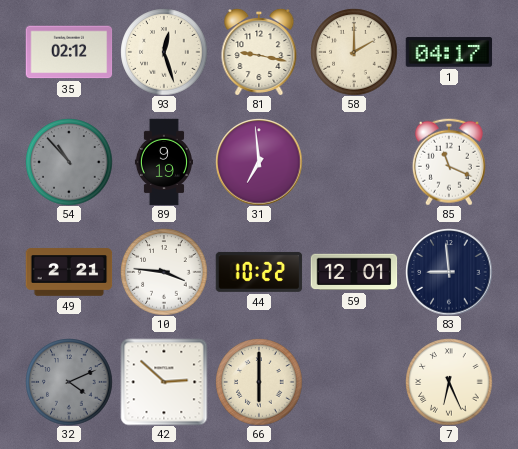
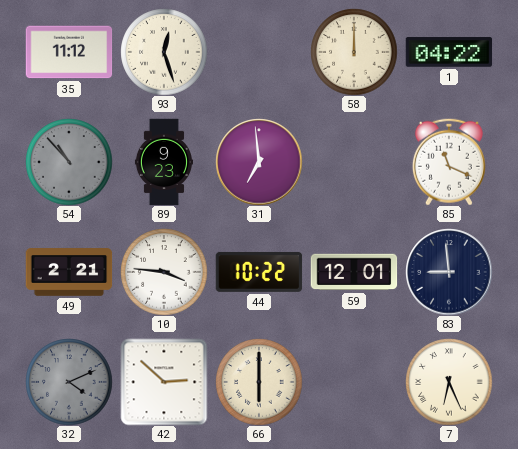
35: 02:12 -> 11:12
81: 9:17 -> none
58: 2:00 -> 12:00
1: 04:17 -> 04:22
89: 9:19 -> 9:23
